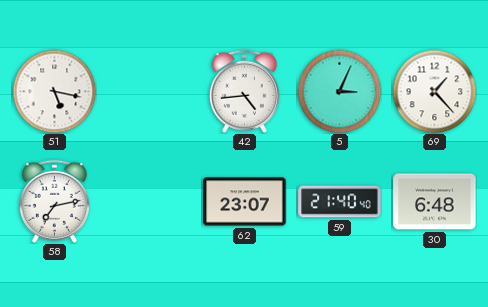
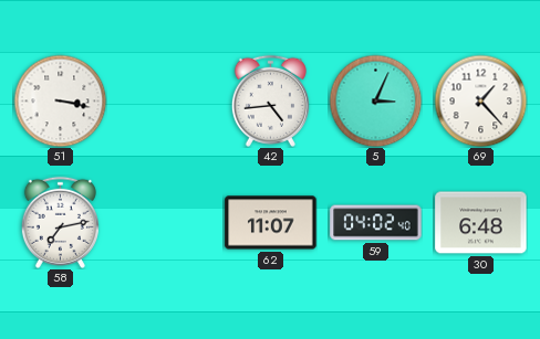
51: 5:17 -> 3:17
62: 23:07 -> 11:07
59: 21:40 -> 04:02
